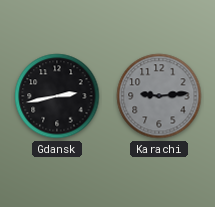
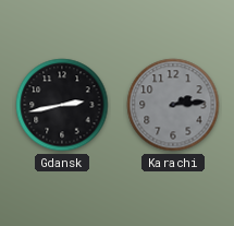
Karachi: 9:14 -> 2:14
